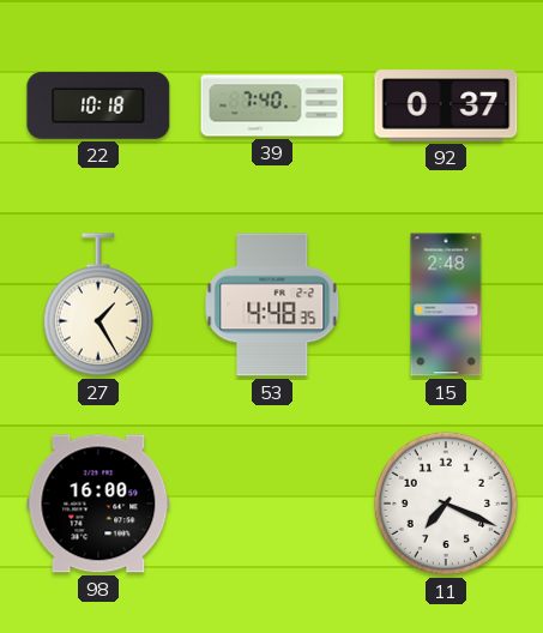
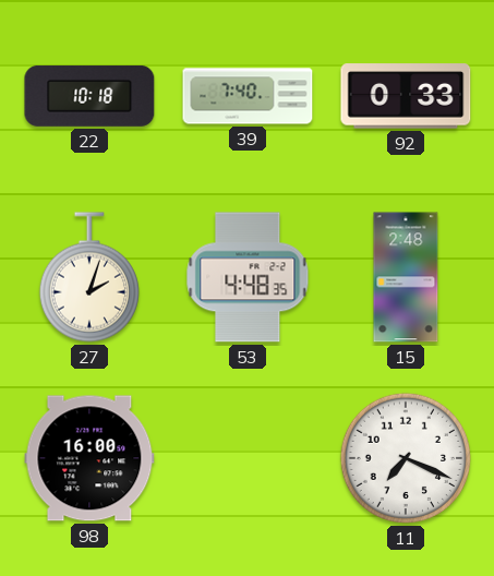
92: 0:37 -> 0:33
27: 1:25 -> 2:03
